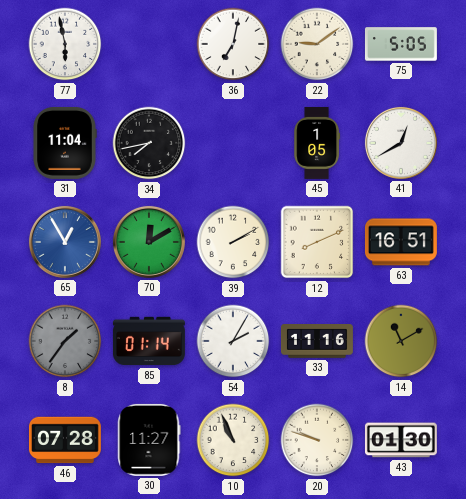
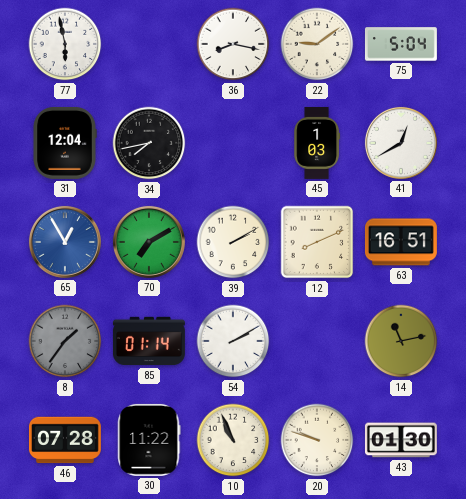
36: 7:02 -> 8:17
75: 5:05 -> 5:04
31: 11:04 -> 12:04
45: 1:05 -> 1:03
70: 12:10 -> 7:10
54: 2:05 -> 2:10
33: 11:16 -> none
14: 11:10 -> 11:13
30: 11:27 -> 11:22
